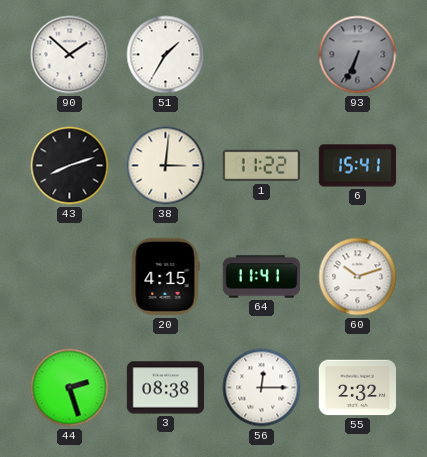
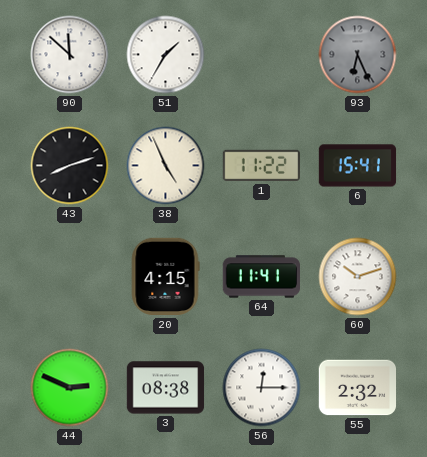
90: 1:52 -> 11:52
93: 6:34 -> 6:26
38: 3:01 -> 4:56
44: 2:27 -> 2:49
